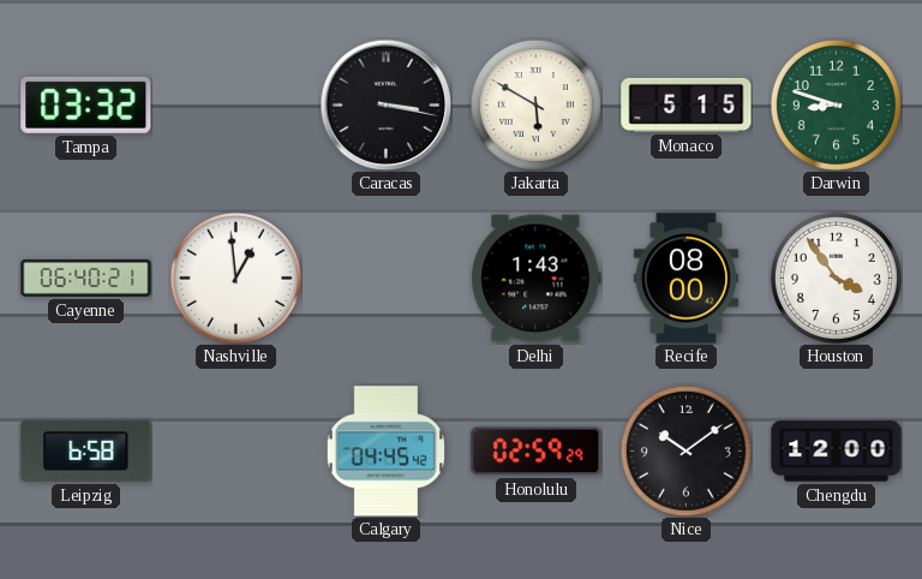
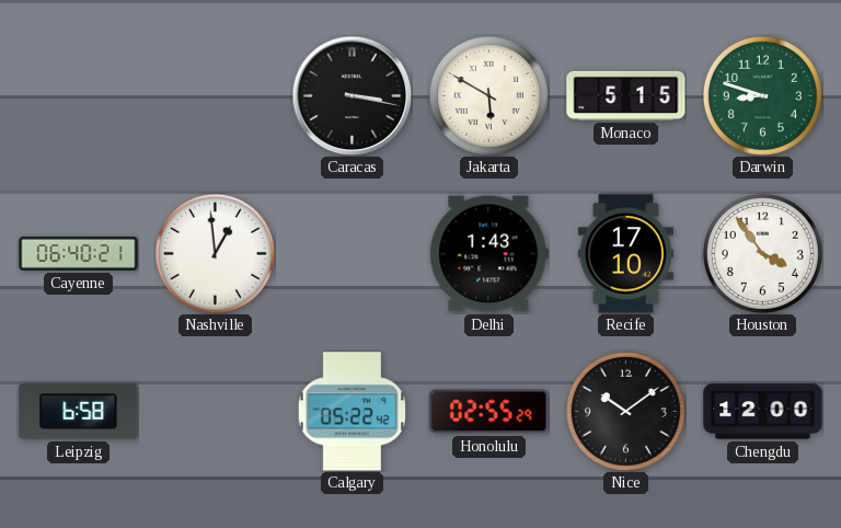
Tampa: 03:32 -> none
Recife: 08:00 -> 17:10
Calgary: 04:45 -> 05:22
Honolulu: 02:59 -> 02:55
